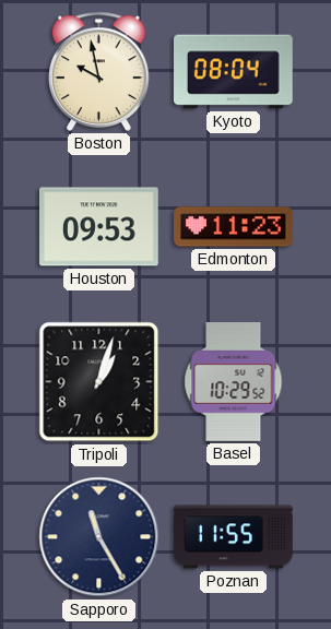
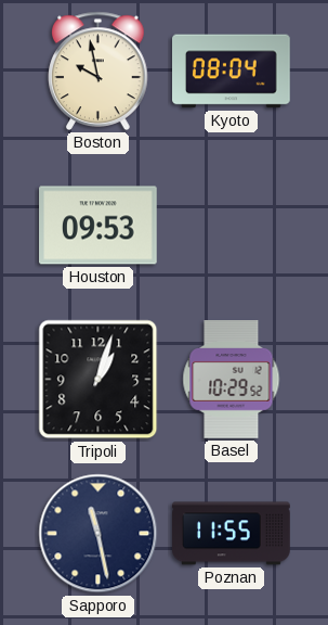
Edmonton: 11:23 -> none
Sapporo: 11:25 -> 11:28
